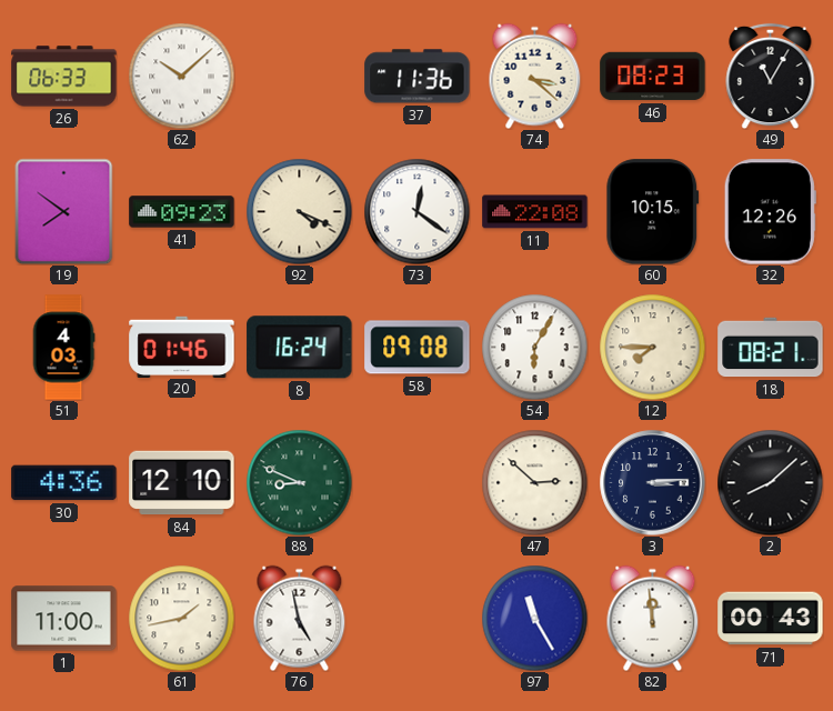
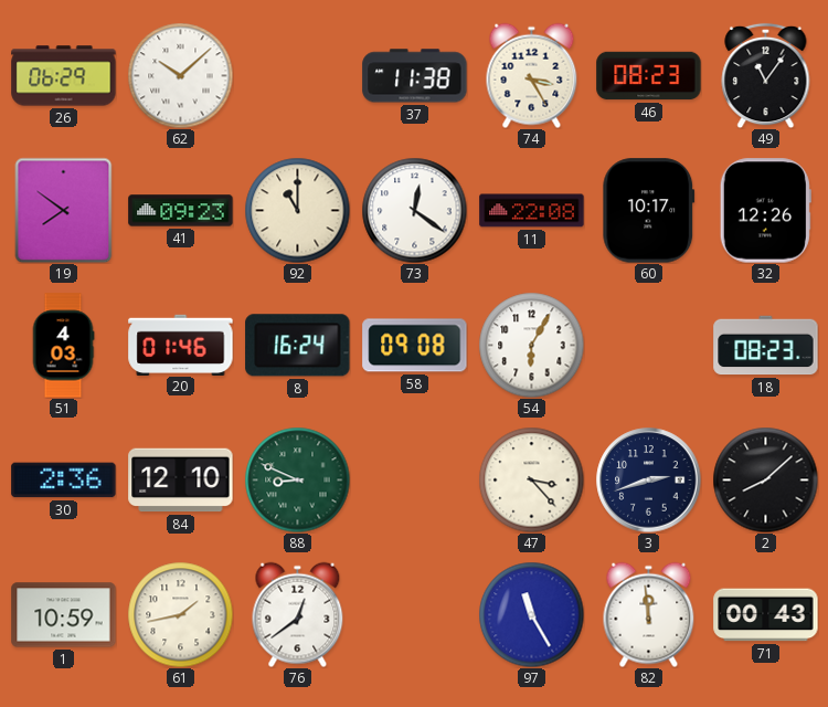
26: 06:33 -> 06:29
37: 11:36 -> 11:38
74: 3:22 -> 3:25
49: 11:05 -> 11:06
92: 4:19 -> 11:00
60: 10:15 -> 10:17
12: 7:45 -> none
18: 08:21 -> 08:23
30: 4:36 -> 2:36
47: 2:52 -> 3:23
3: 3:14 -> 2:42
1: 11:00 -> 10:59
76: 4:58 -> 12:39
